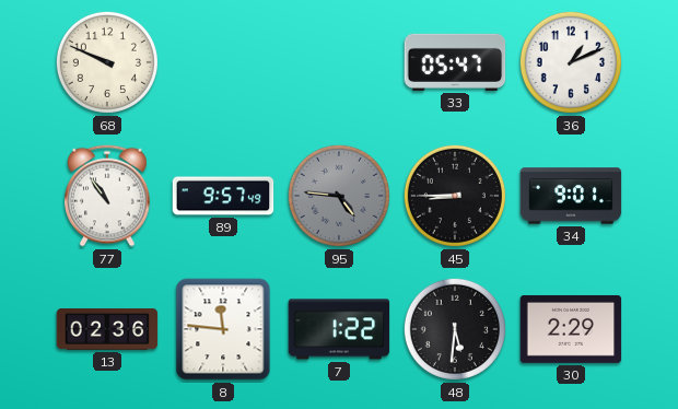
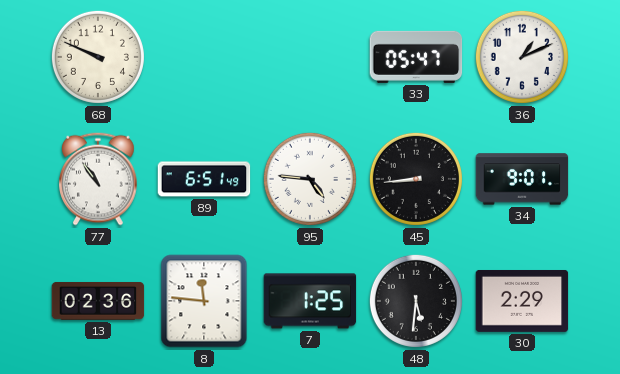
89: 9:57 -> 6:51
95 dial: grey -> white
45: 8:45 -> 8:44
7: 1:22 -> 1:25
